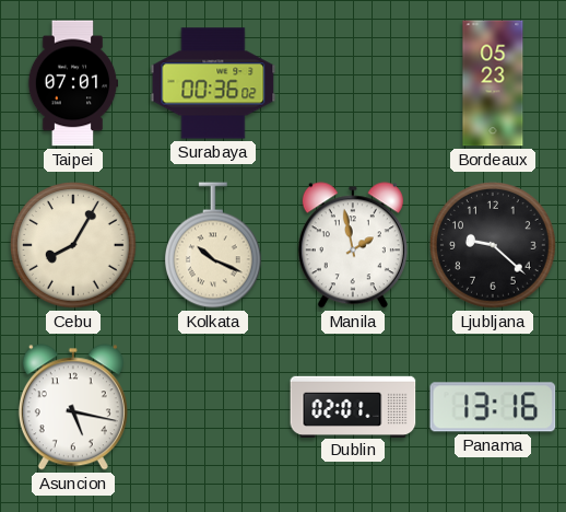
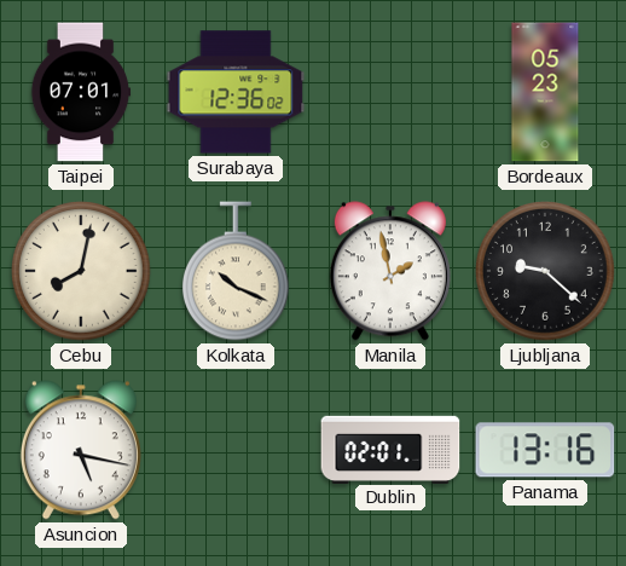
Surabaya: 00:36 -> 12:36
Cebu: 8:05 -> 8:02
